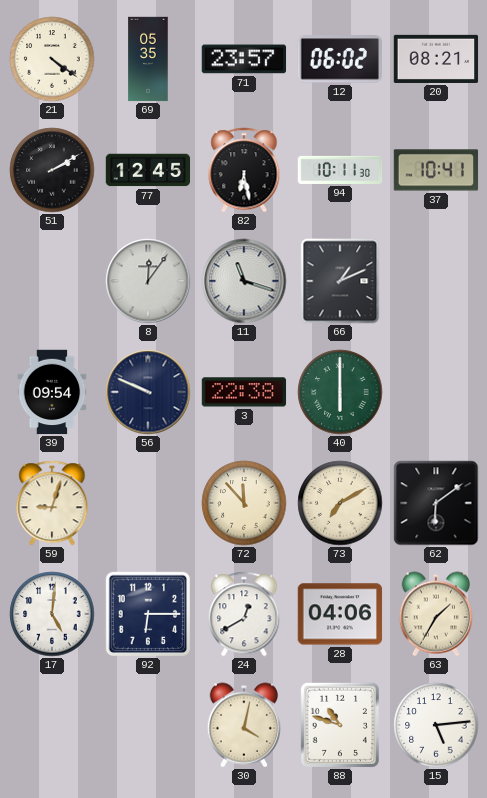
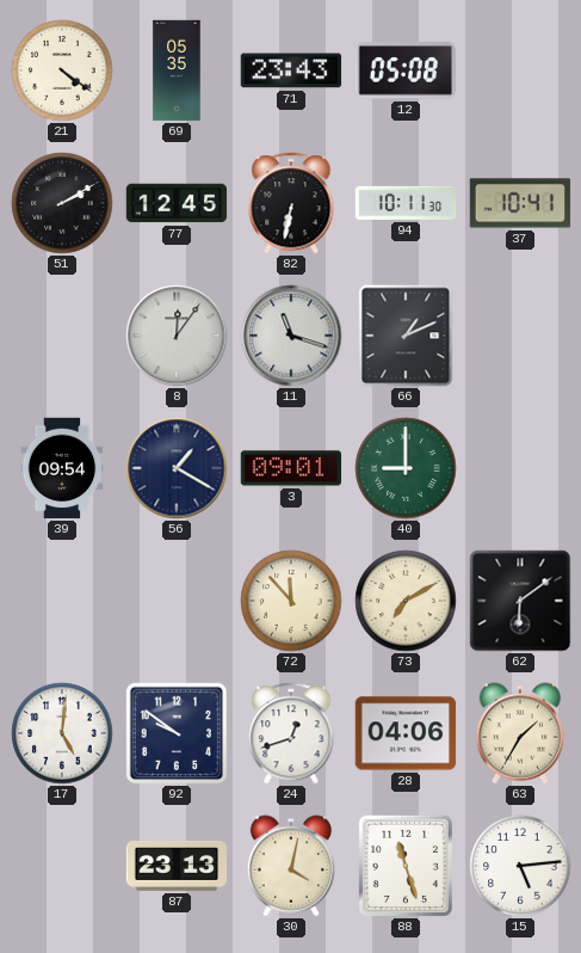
71: 23:57 -> 23:43
12: 06:02 -> 05:08
20: 08:21 -> none
82: 6:28 -> 6:32
56: 9:49 -> 1:20
3: 22:38 -> 09:01
40: 6:00 -> 9:00
59: 9:03 -> none
92: 6:15 -> 9:51
24: 12:40 -> 12:42
87: none -> 23:13
88: 10:48 -> 11:27
